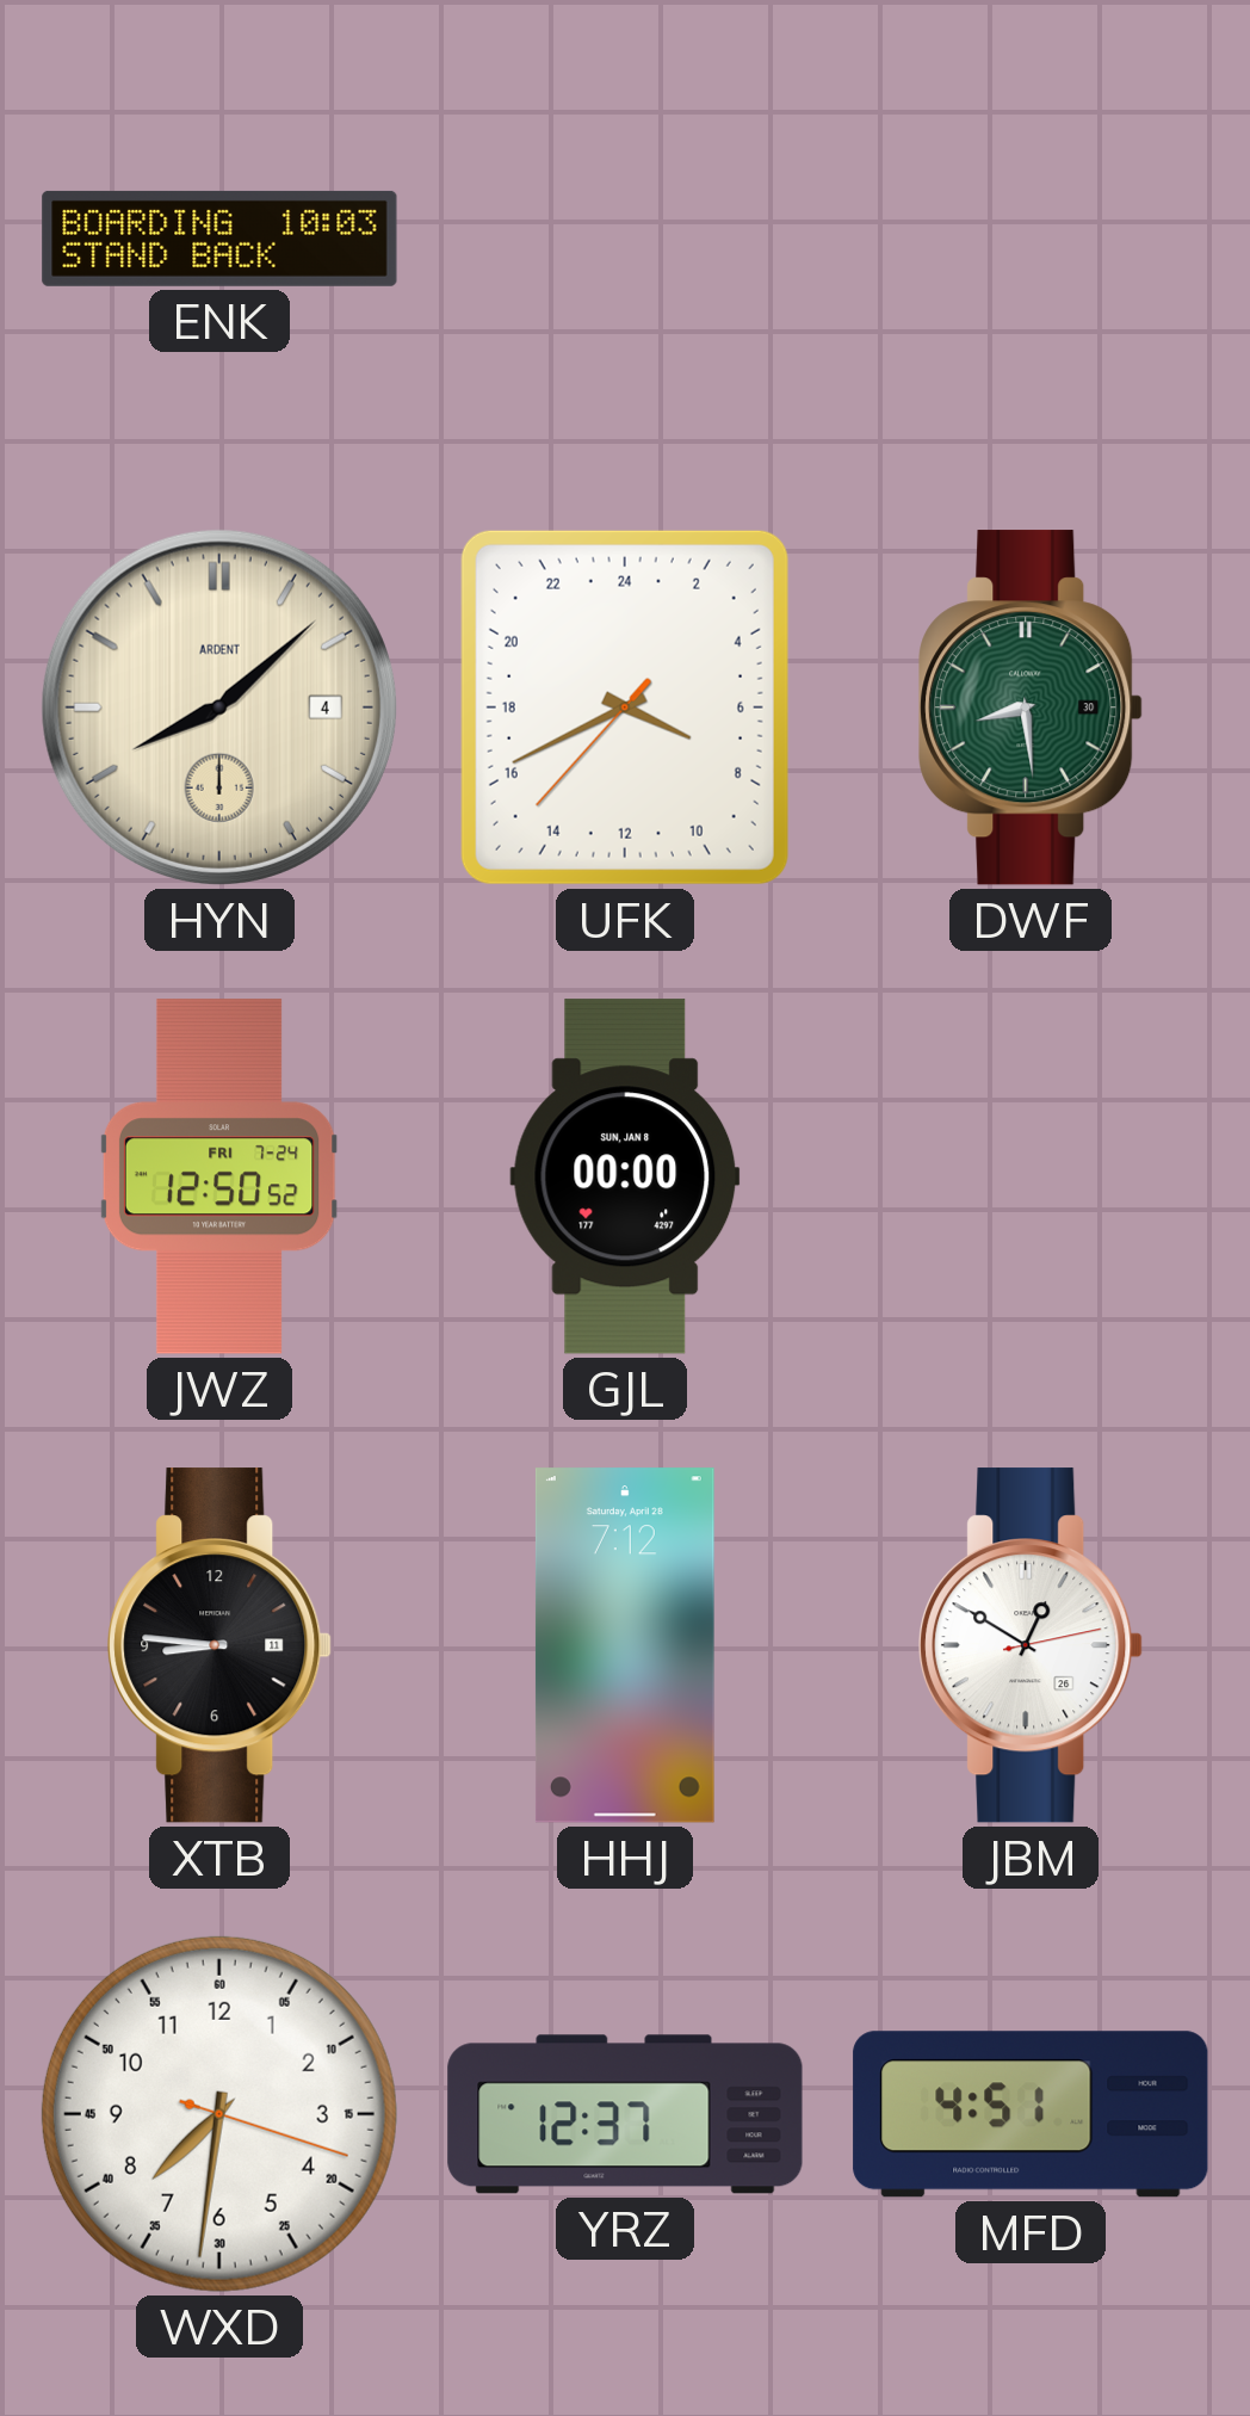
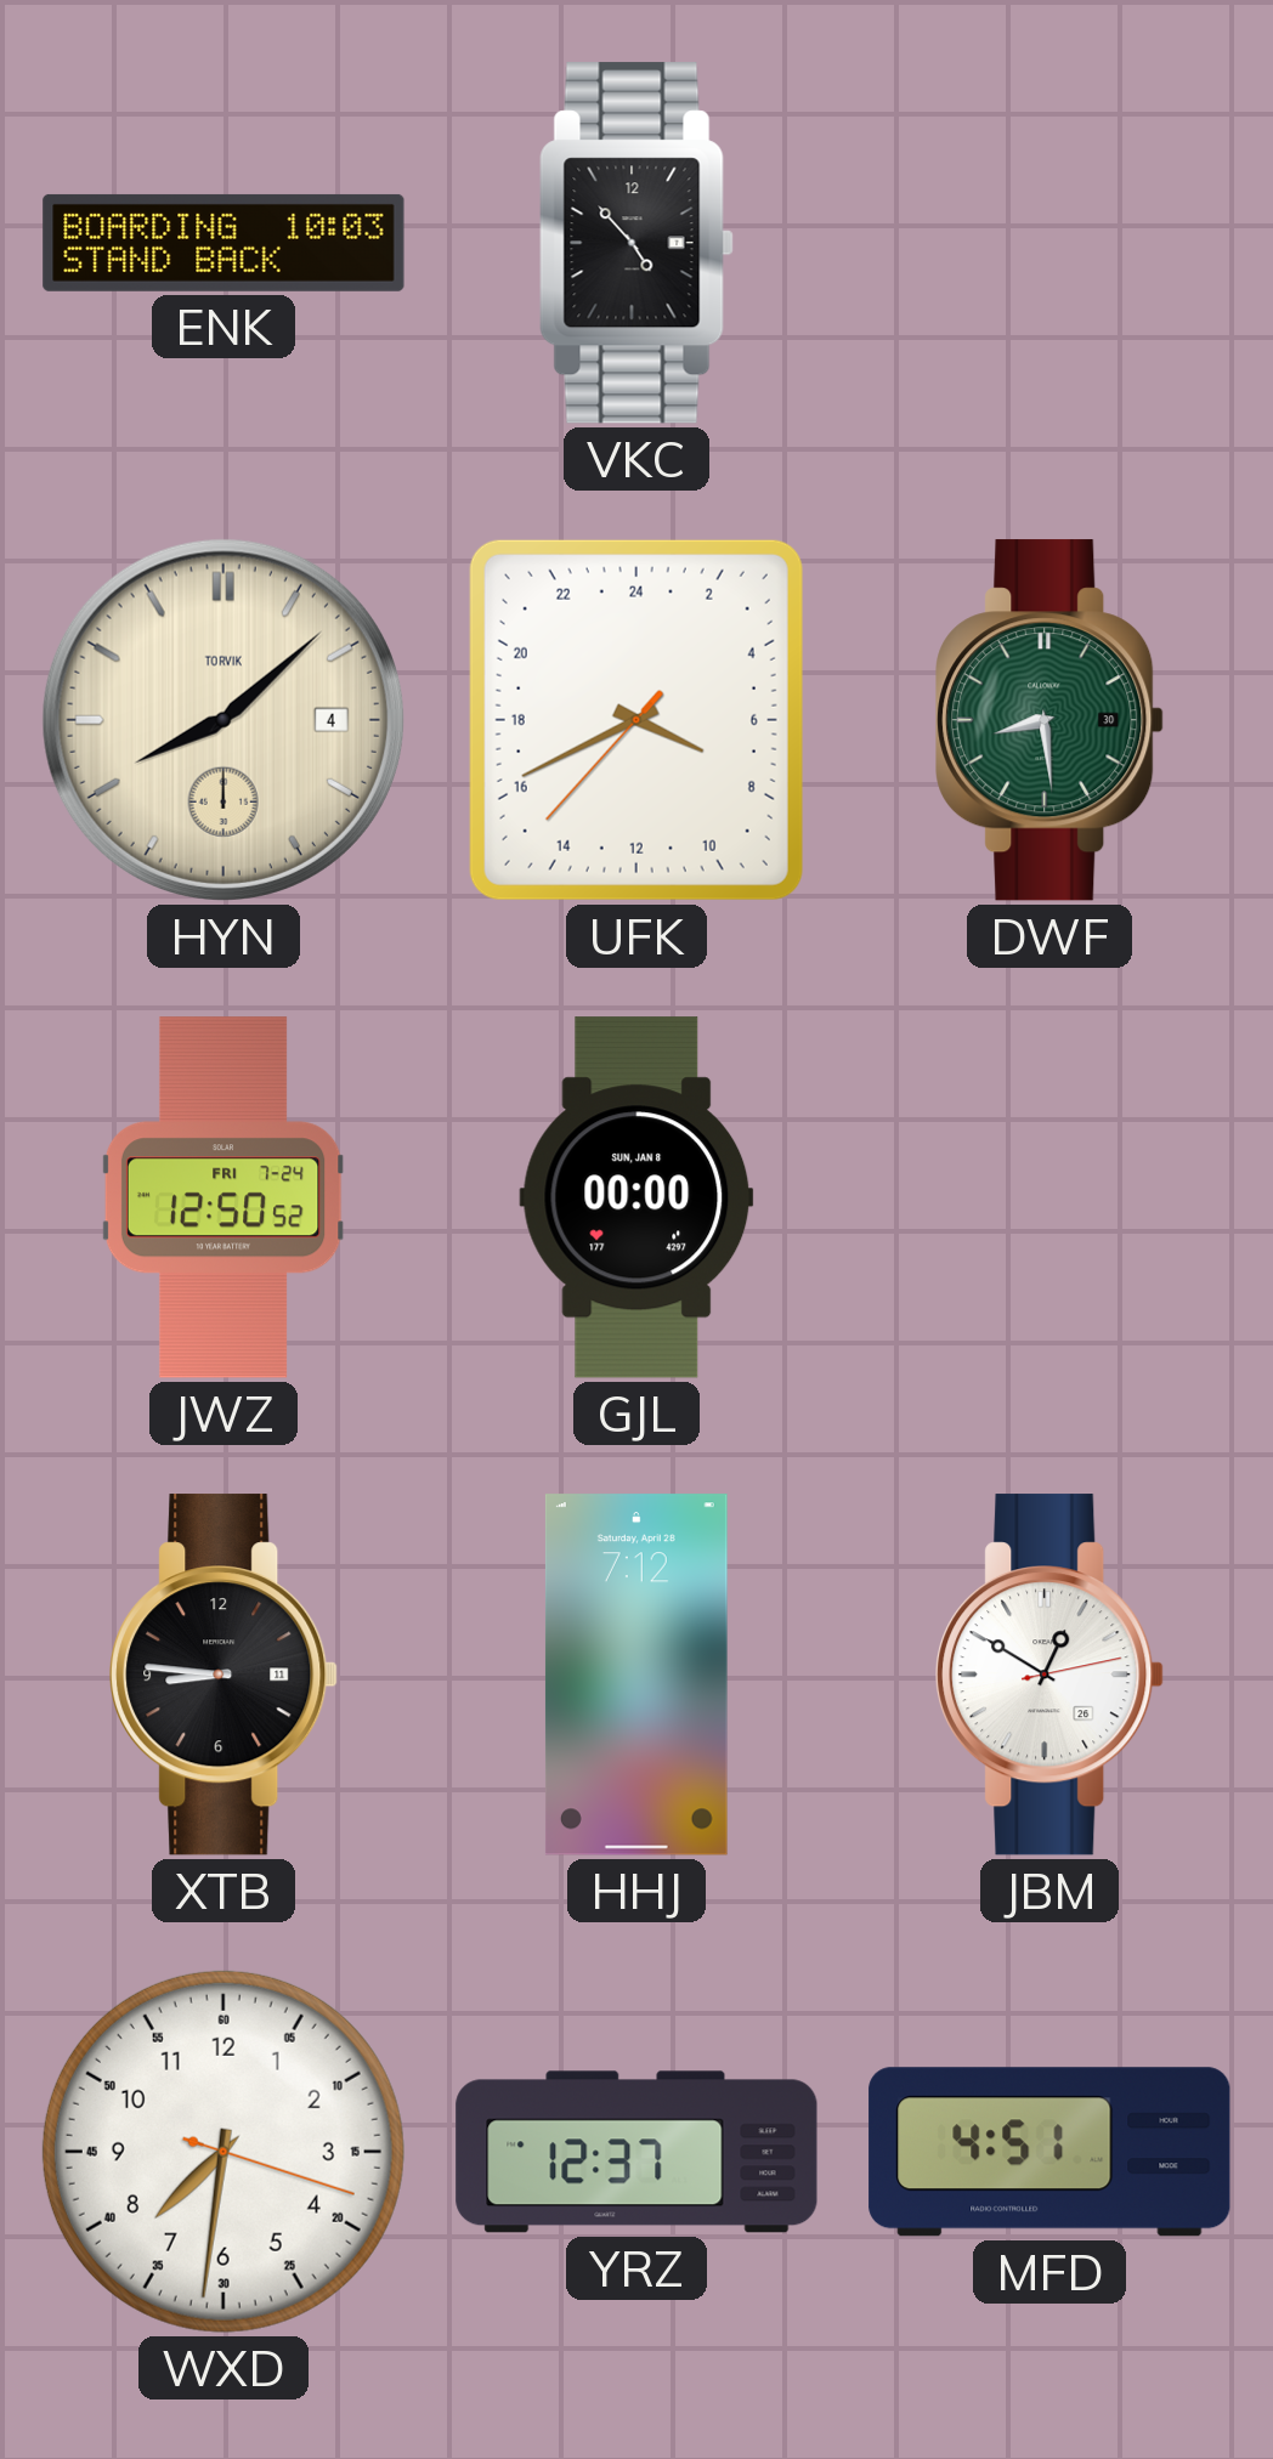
VKC: none -> 4:53
HYN brand: ARDENT -> TORVIK
